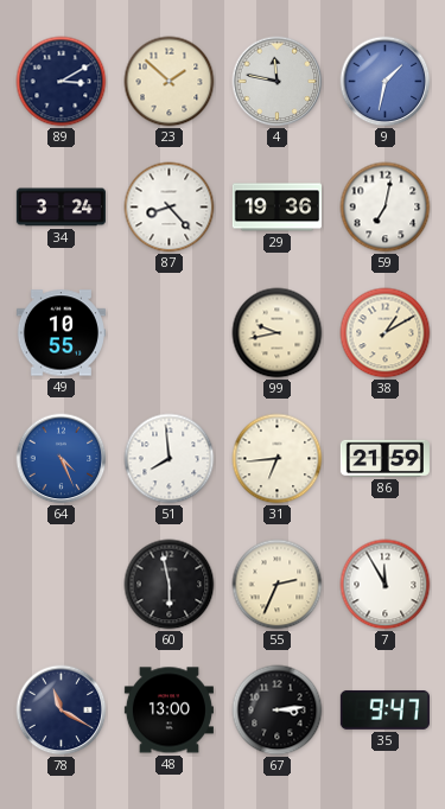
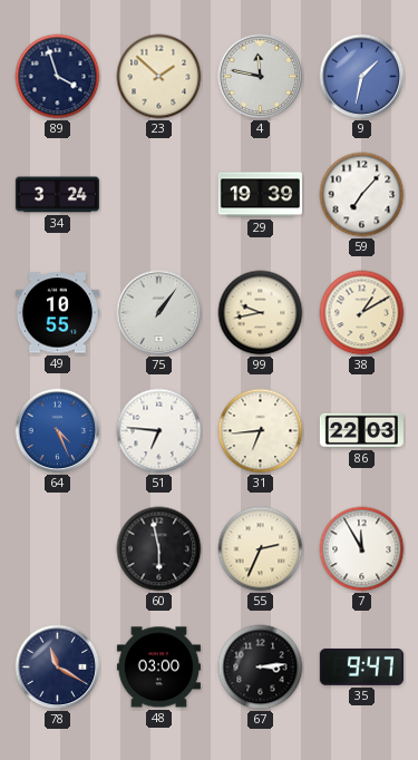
89: 3:10 -> 3:57
87: 8:23 -> none
29: 19:36 -> 19:39
59: 7:02 -> 7:07
75: none -> 1:06
51: 7:59 -> 6:46
86: 21:59 -> 22:03
48: 13:00 -> 03:00
